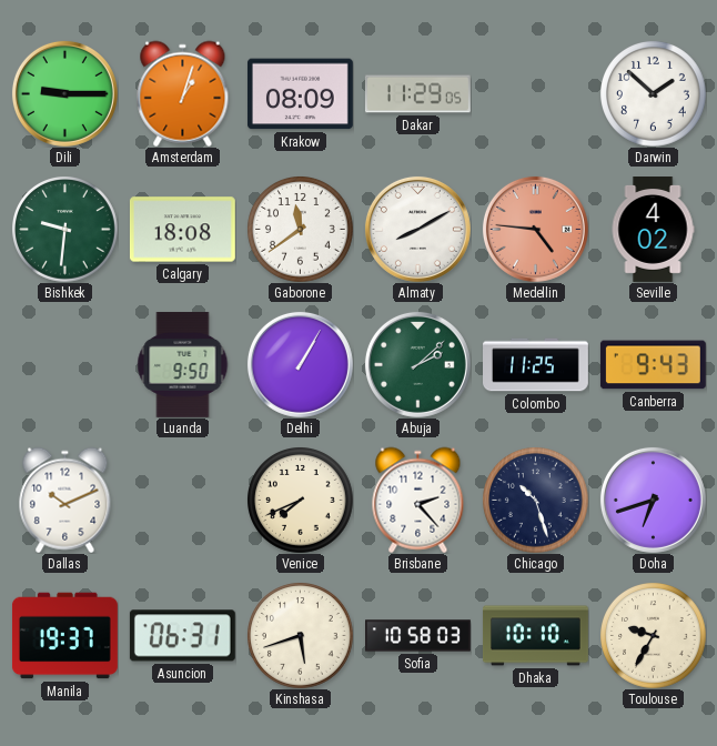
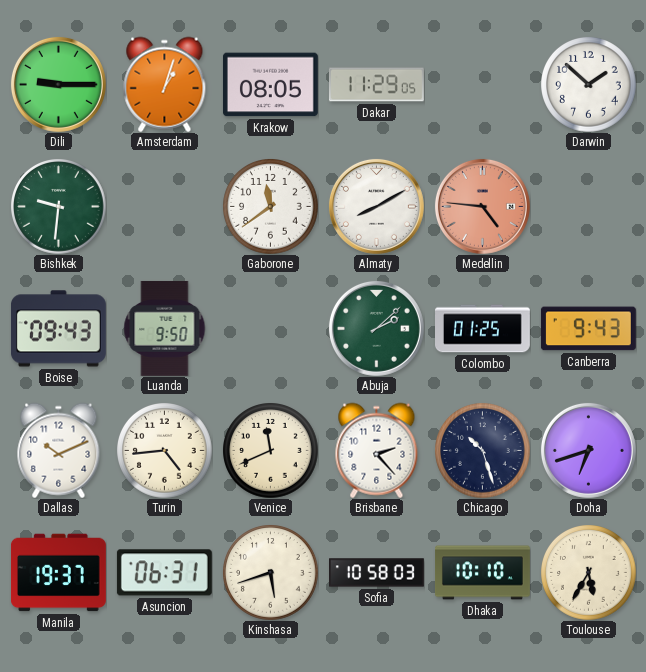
Krakow: 08:09 -> 08:05
Calgary: 18:08 -> none
Seville: 4:02 -> none
Boise: none -> 09:43
Delhi: 1:05 -> none
Colombo: 11:25 -> 01:25
Turin: none -> 4:44
Venice: 7:41 -> 11:41
Toulouse: 9:35 -> 5:35
